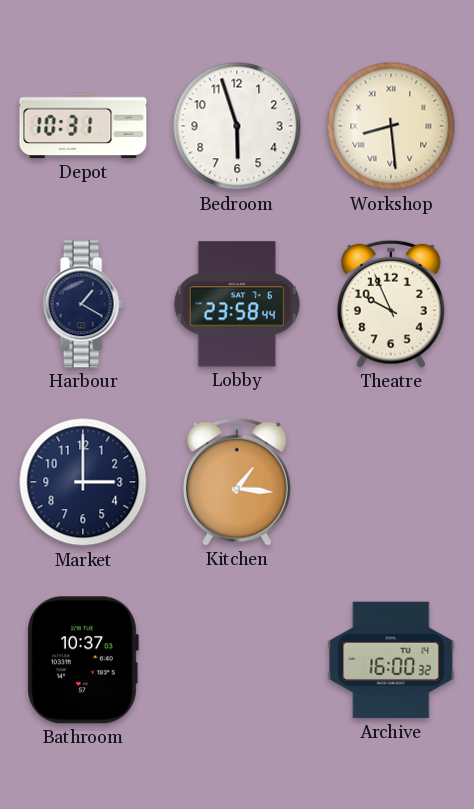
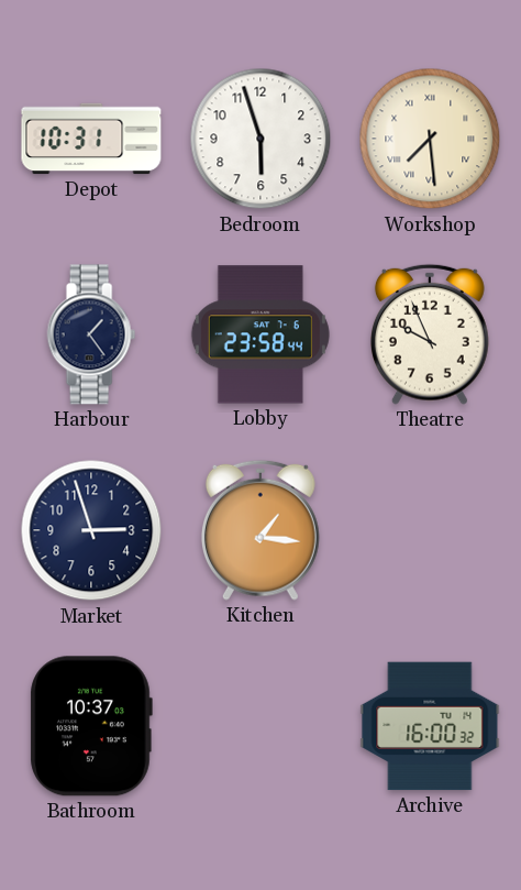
Workshop: 8:29 -> 7:29
Harbour: 1:20 -> 1:24
Market: 3:00 -> 2:57
